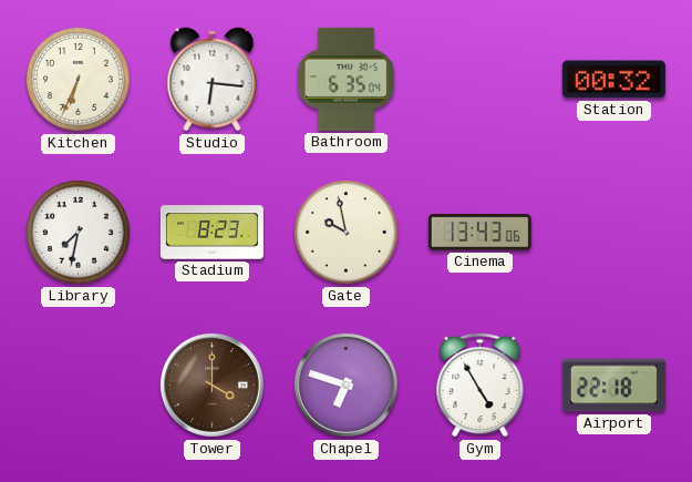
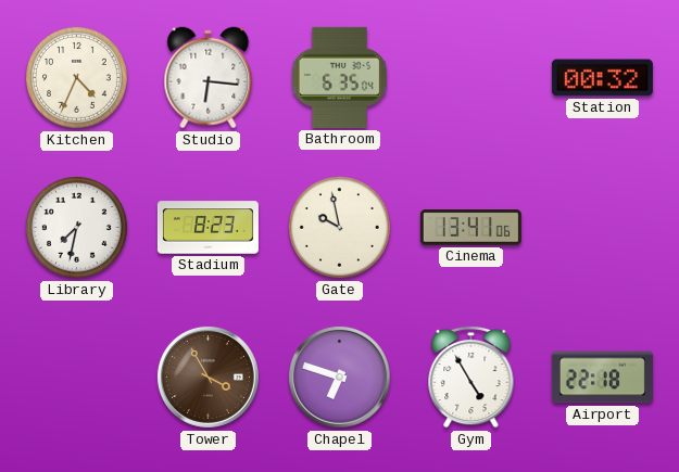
Kitchen: 6:34 -> 4:34
Cinema: 13:43 -> 13:41
Tower: 4:00 -> 3:55
